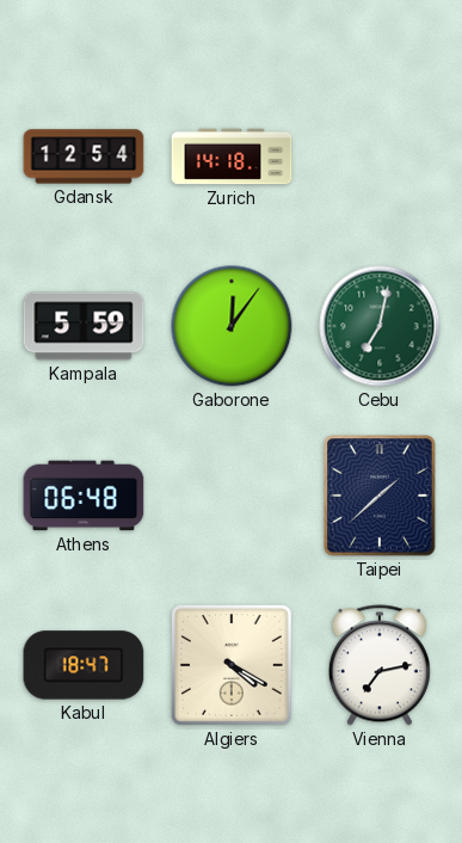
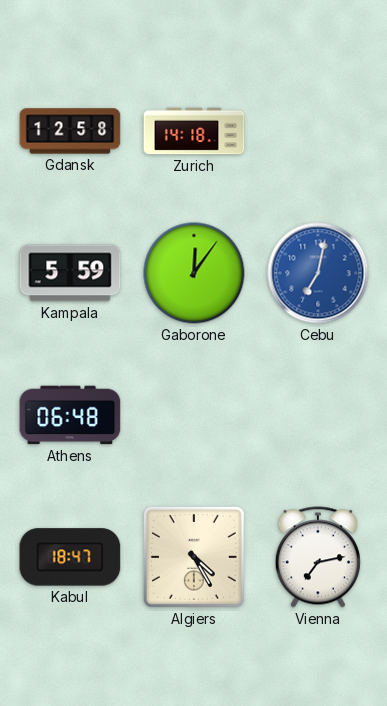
Gdansk: 12:54 -> 12:58
Cebu dial: green -> blue
Taipei: 1:38 -> none
Algiers: 4:20 -> 4:25
